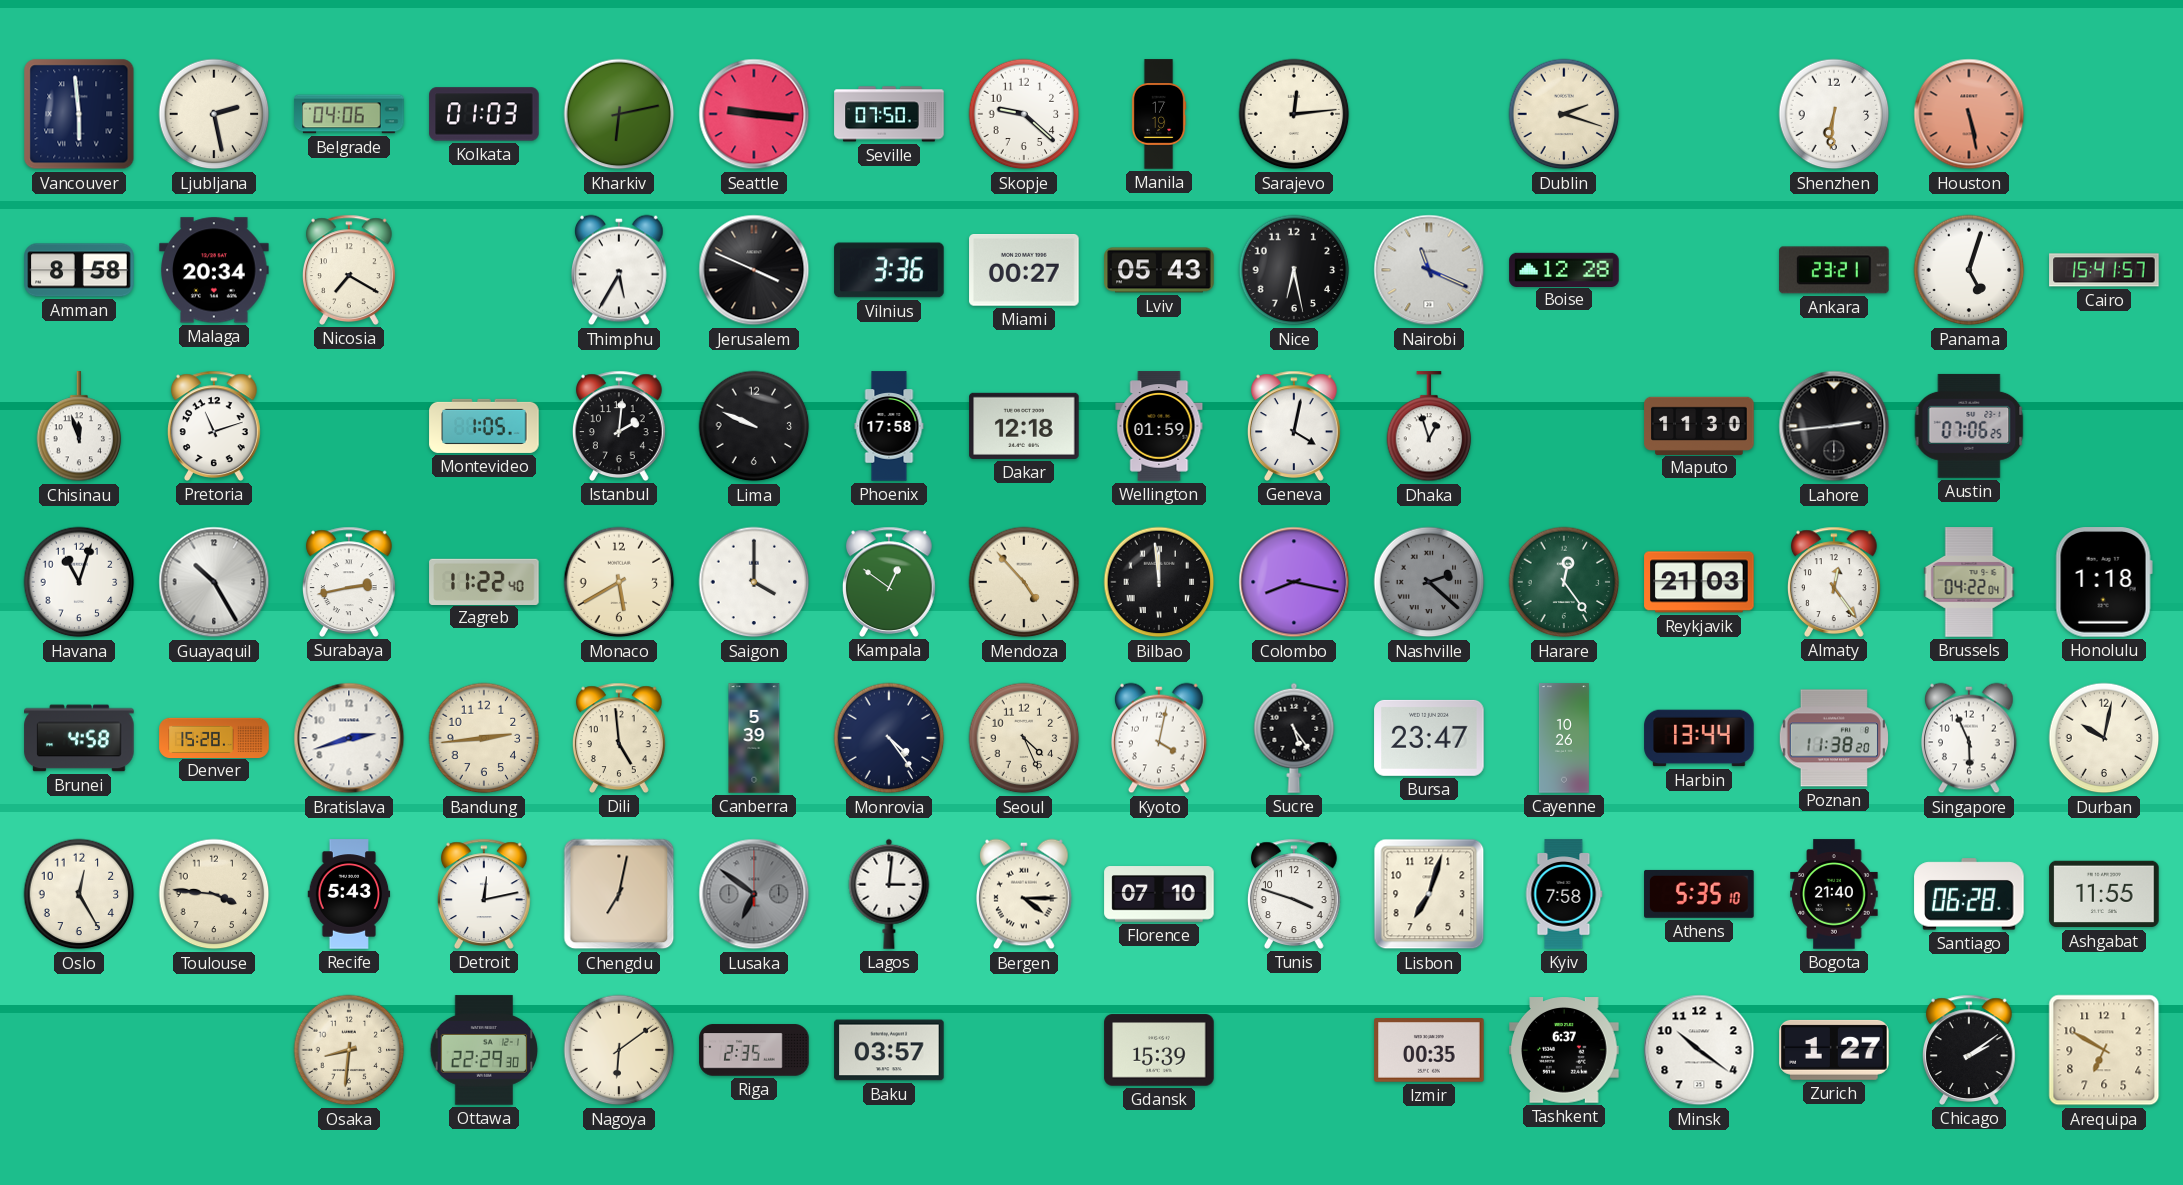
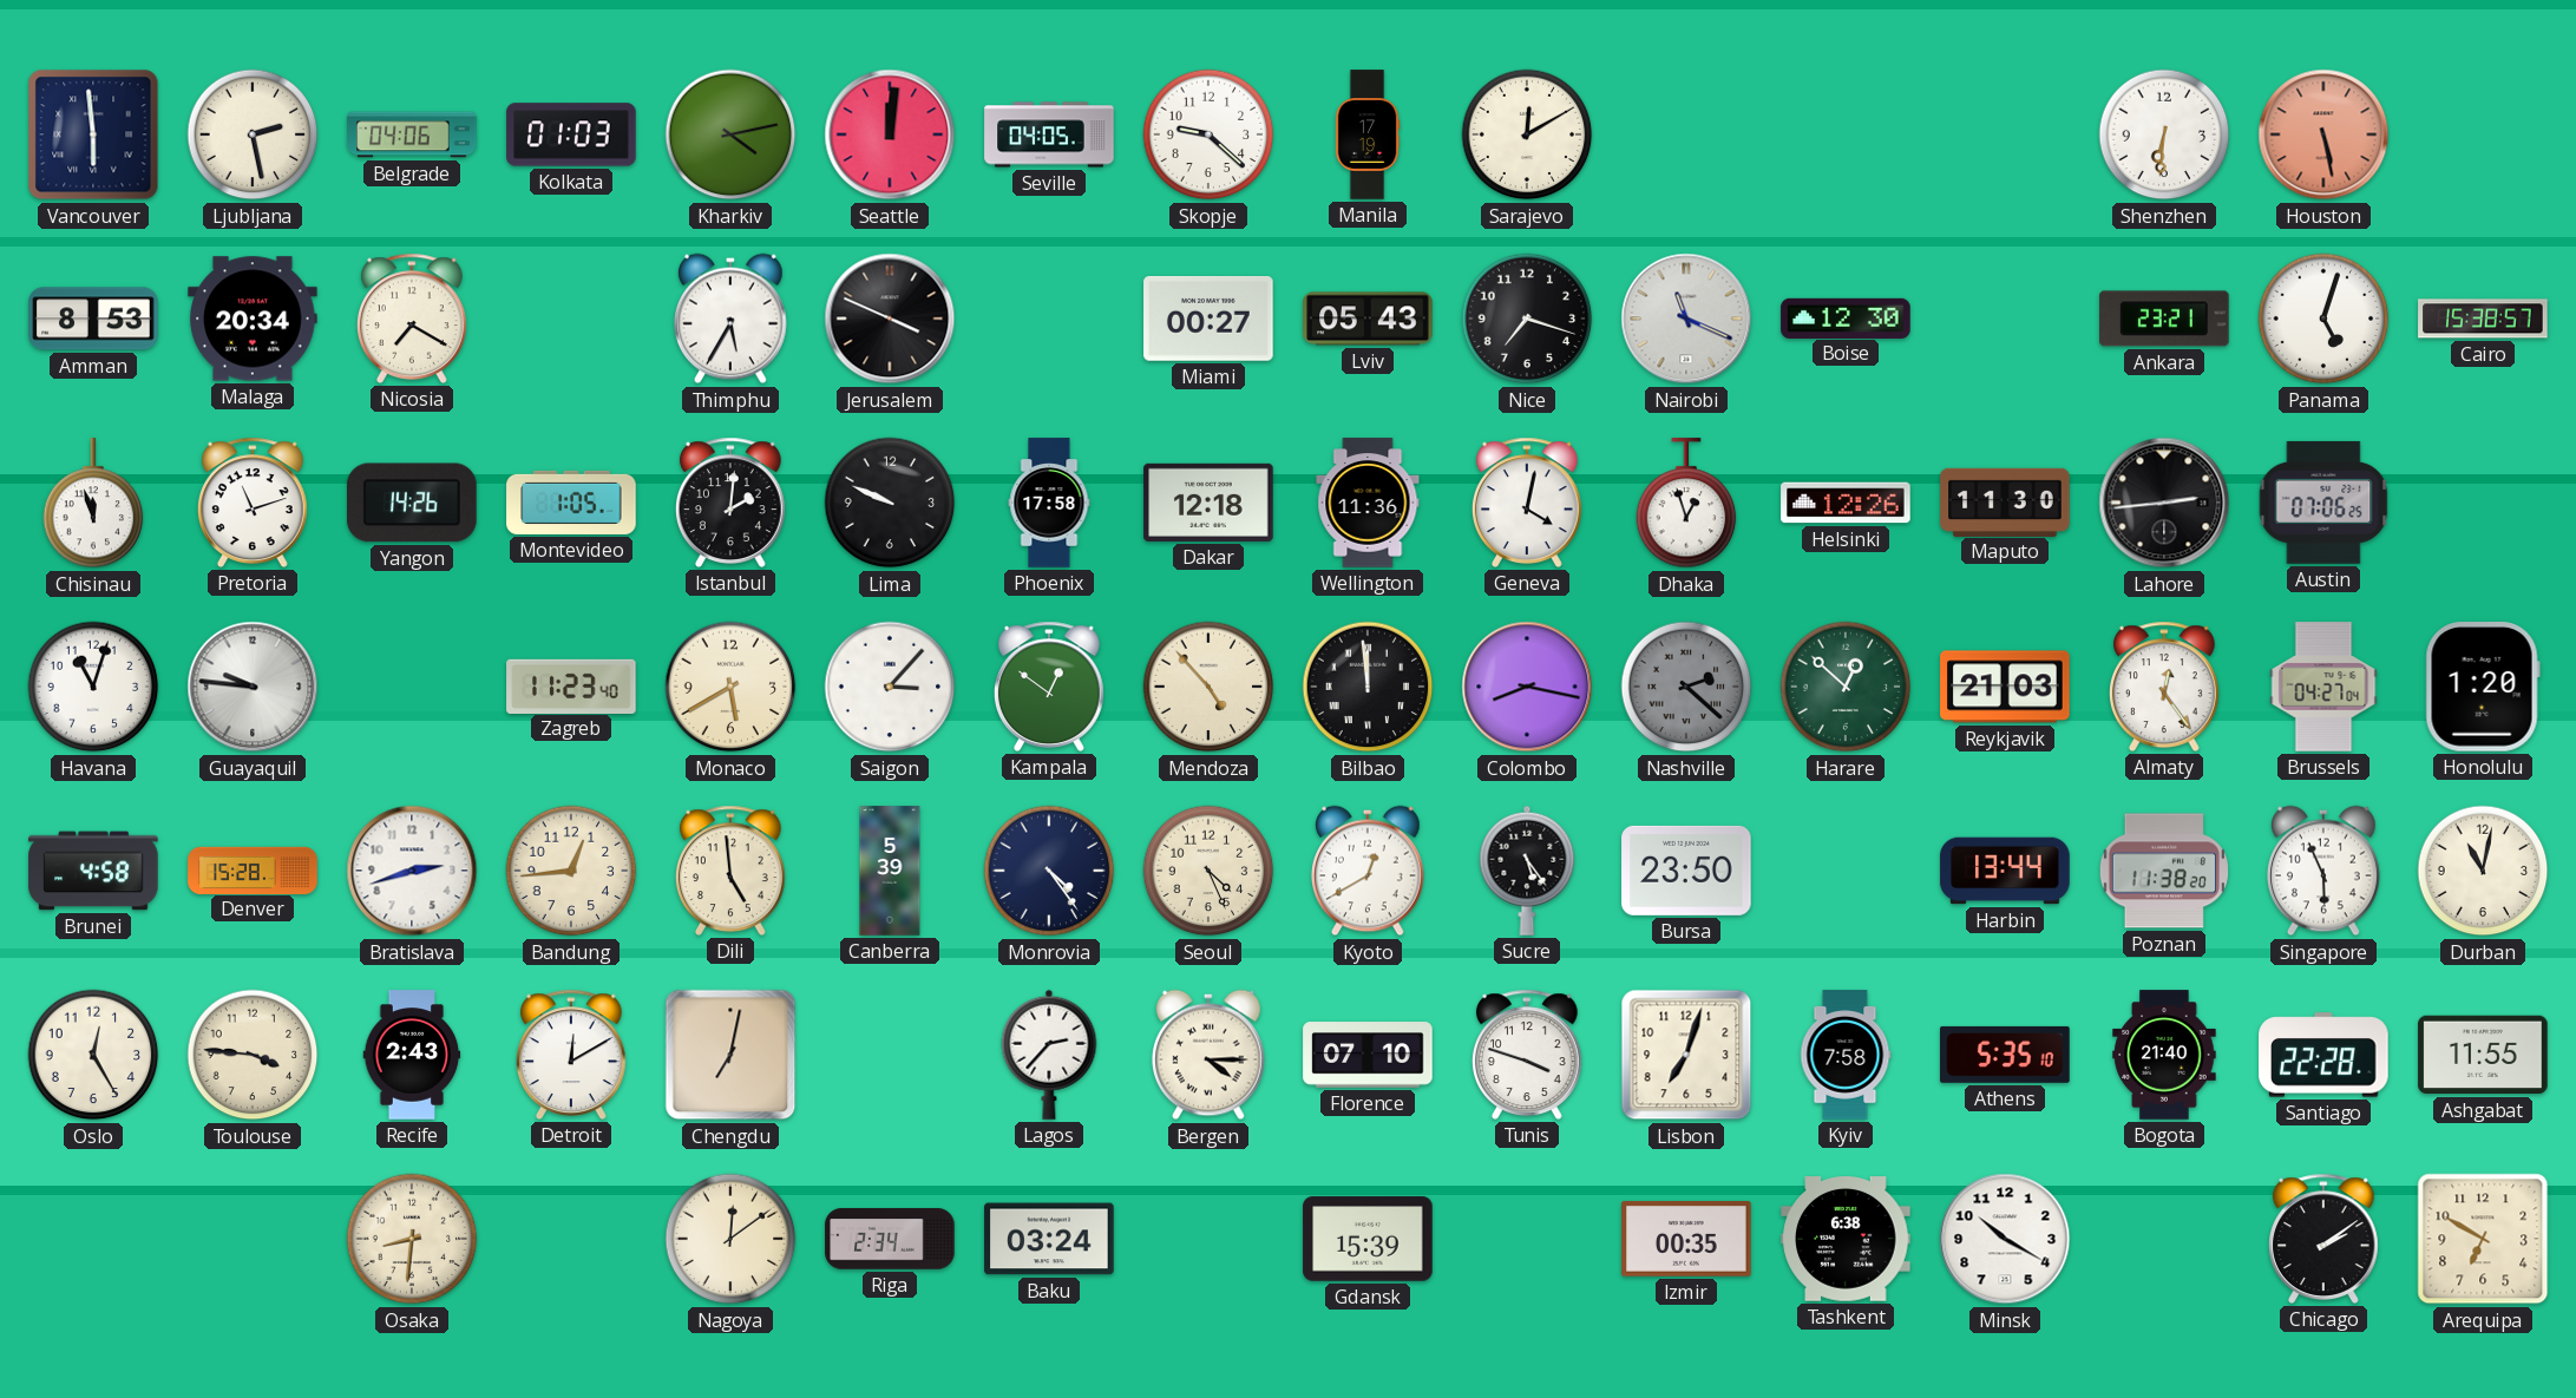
Kharkiv: 6:13 -> 4:13
Seattle: 9:16 -> 12:01
Seville: 07:50 -> 04:05
Sarajevo: 12:14 -> 12:10
Dublin: 2:18 -> none
Amman: 8:58 -> 8:53
Vilnius: 3:36 -> none
Nice: 6:28 -> 7:18
Boise: 12:28 -> 12:30
Cairo: 15:41 -> 15:38
Yangon: none -> 14:26
Wellington: 01:59 -> 11:36
Helsinki: none -> 12:26
Guayaquil: 10:25 -> 9:46
Surabaya: 2:43 -> none
Zagreb: 11:22 -> 11:23
Saigon: 4:00 -> 3:07
Harare: 12:24 -> 12:52
Brussels: 04:22 -> 04:27
Honolulu: 1:18 -> 1:20
Bandung: 2:44 -> 12:44
Kyoto: 4:02 -> 12:40
Bursa: 23:47 -> 23:50
Cayenne: 10:26 -> none
Durban: 10:02 -> 11:02
Recife: 5:43 -> 2:43
Detroit: 12:13 -> 12:10
Lusaka: 6:51 -> none
Lagos: 3:01 -> 2:37
Santiago: 06:28 -> 22:28
Ottawa: 22:29 -> none
Nagoya: 6:09 -> 12:09
Riga: 2:35 -> 2:34
Baku: 03:57 -> 03:24
Tashkent: 6:37 -> 6:38
Minsk: 10:21 -> 10:20
Zurich: 1:27 -> none
